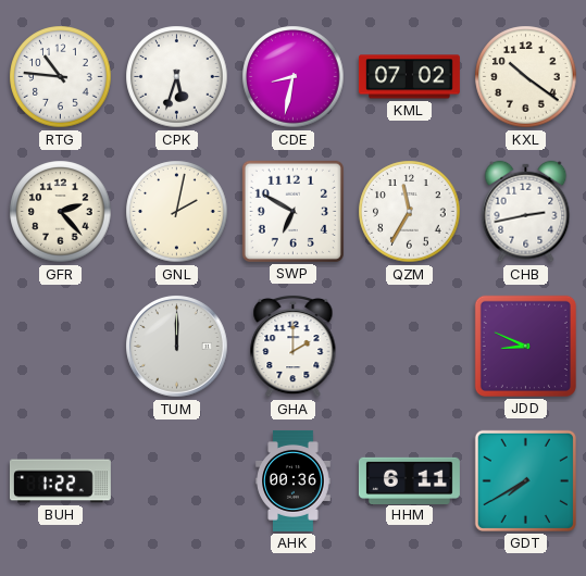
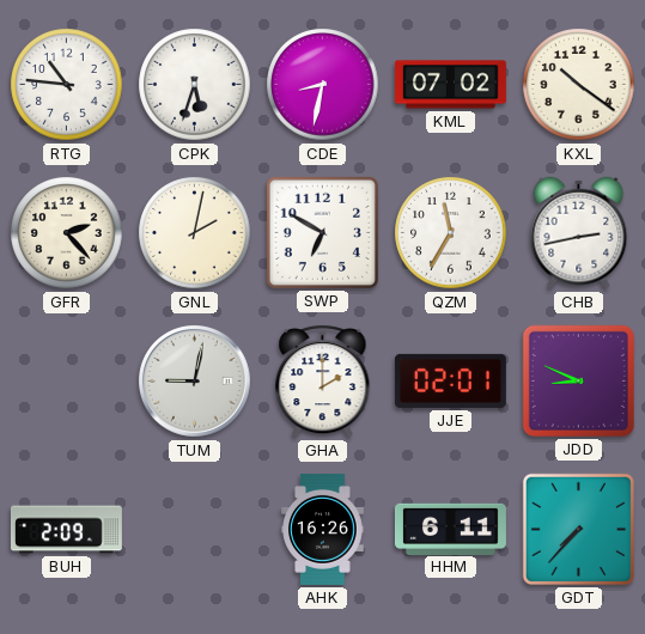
TUM: 12:00 -> 9:02
JJE: none -> 02:01
BUH: 1:22 -> 2:09
AHK: 00:36 -> 16:26
GDT: 7:40 -> 7:37
